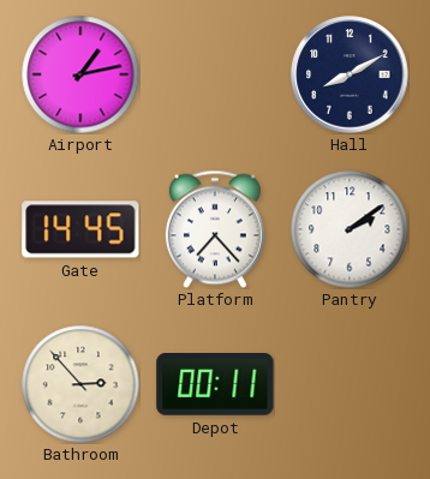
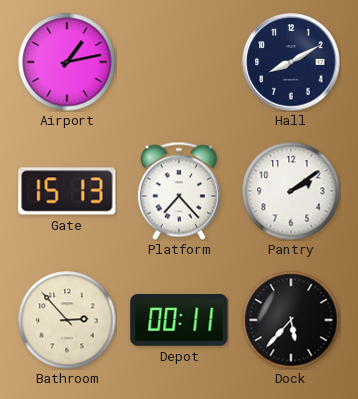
Gate: 14:45 -> 15:13
Dock: none -> 5:37
